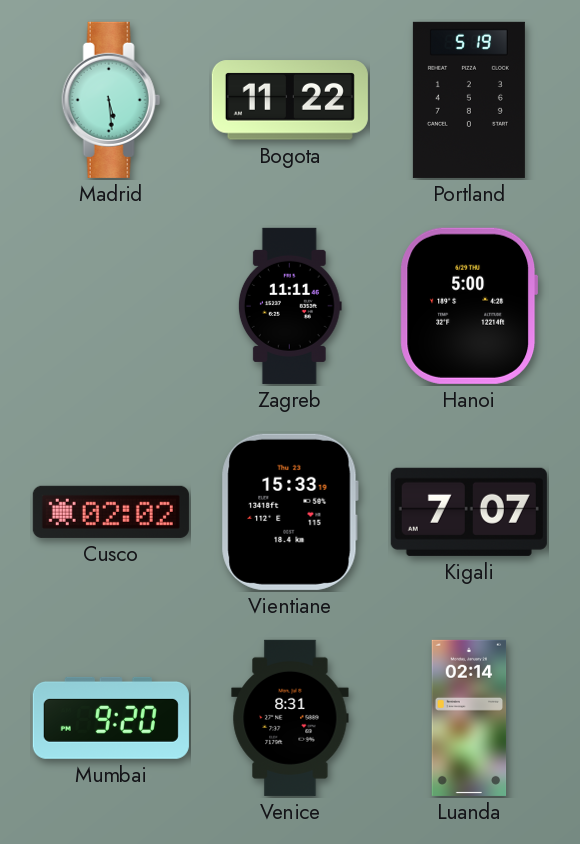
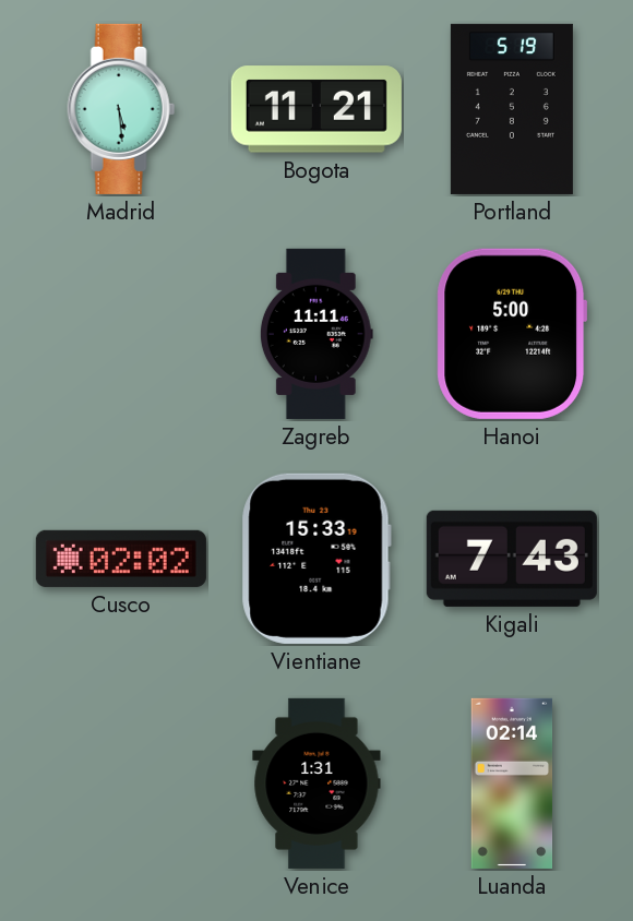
Bogota: 11:22 -> 11:21
Kigali: 7:07 -> 7:43
Mumbai: 9:20 -> none
Venice: 8:31 -> 1:31
